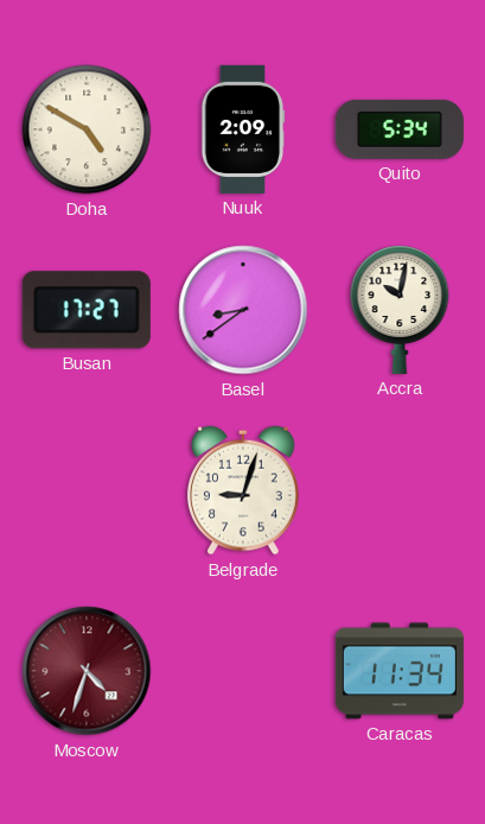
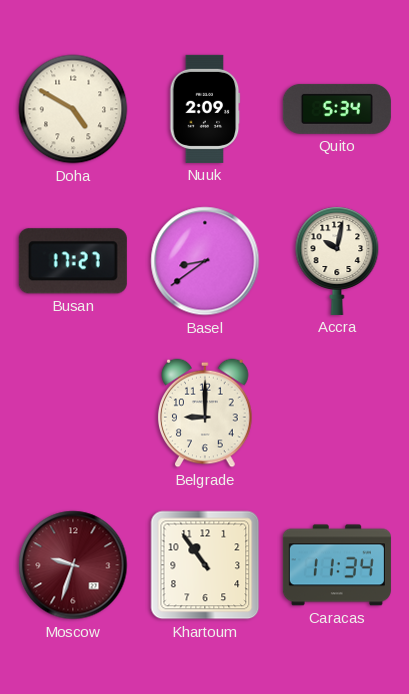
Belgrade: 9:03 -> 9:00
Moscow: 4:33 -> 9:33
Khartoum: none -> 10:54
